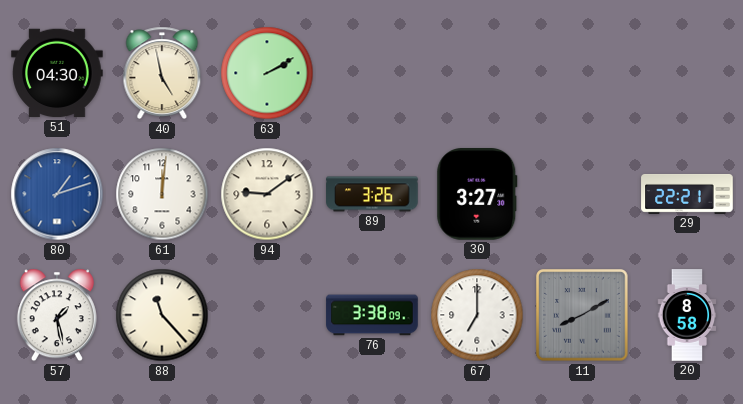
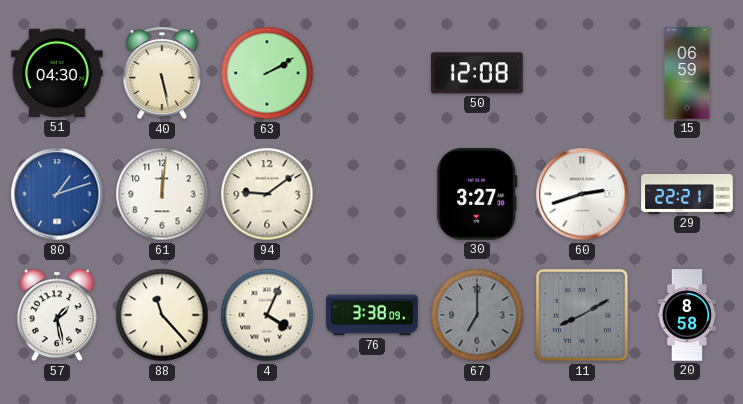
40: 4:58 -> 5:28
50: none -> 12:08
15: none -> 06:59
89: 3:26 -> none
60: none -> 2:42
4: none -> 4:04
67 dial: white -> grey
